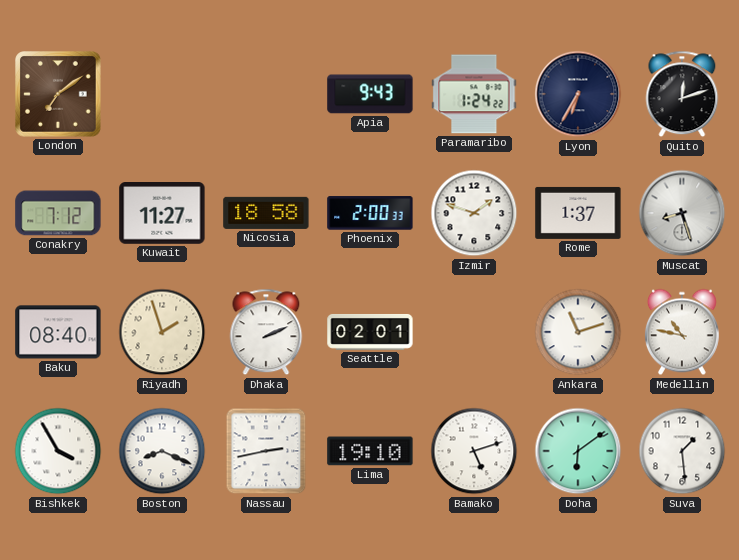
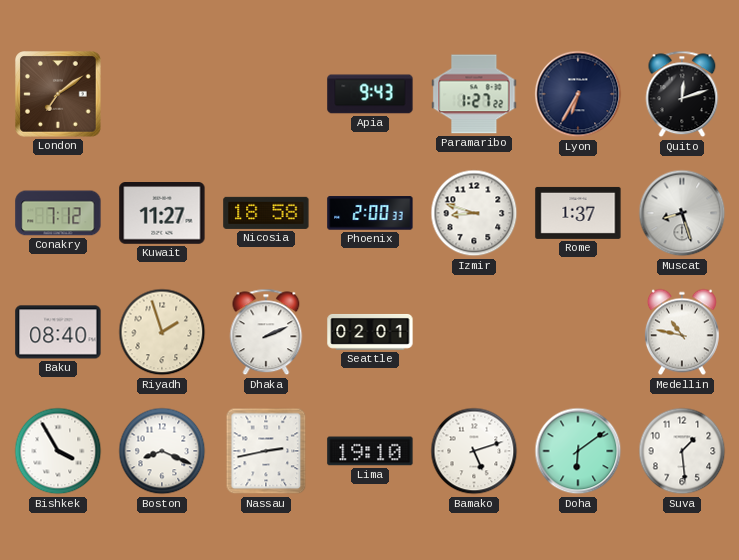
Paramaribo: 1:24 -> 1:27
Izmir: 1:48 -> 8:48
Ankara: 11:12 -> none
